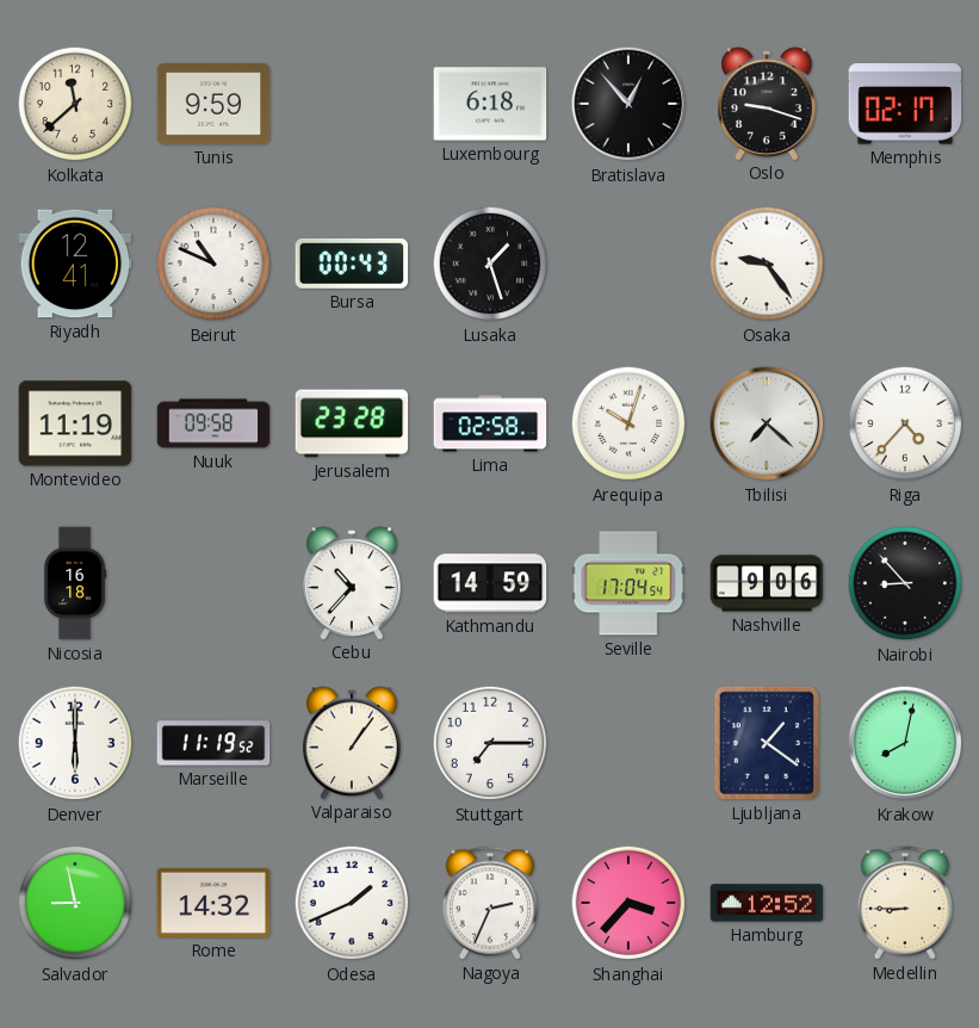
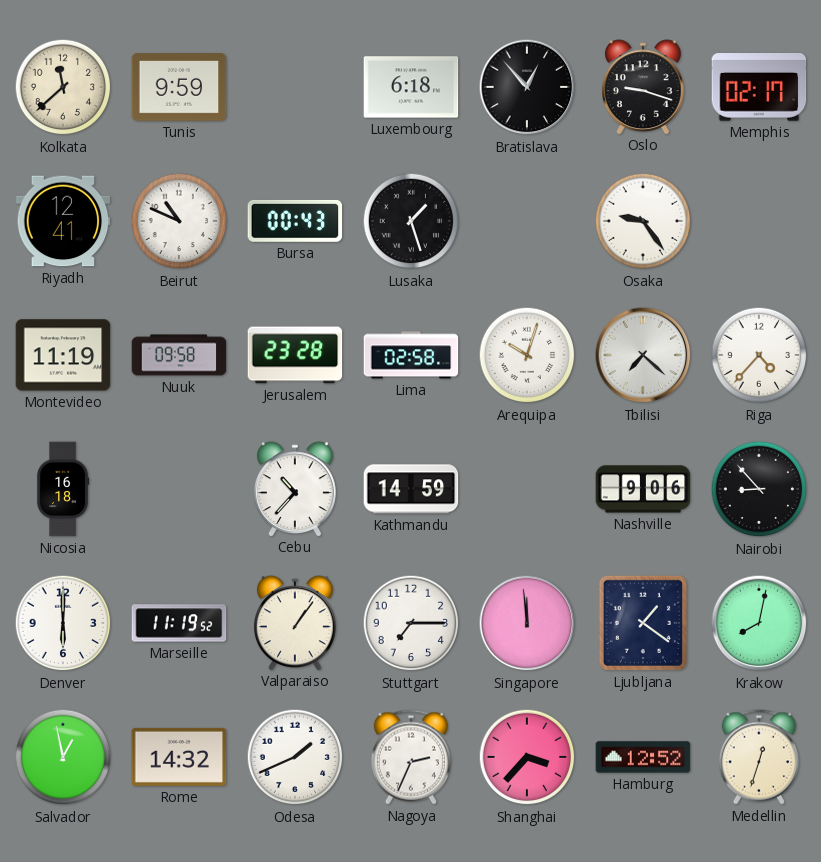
Seville: 17:04 -> none
Singapore: none -> 11:59
Salvador: 8:58 -> 12:58
Medellin: 8:45 -> 12:33
